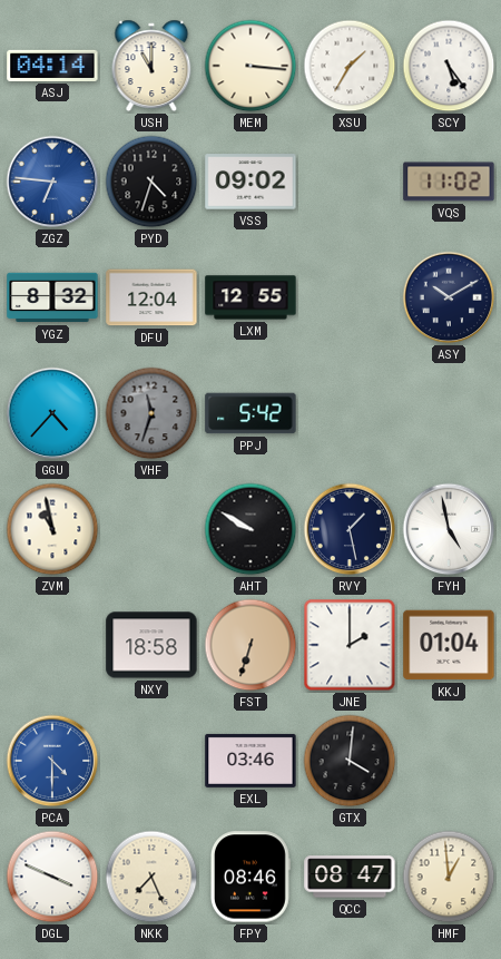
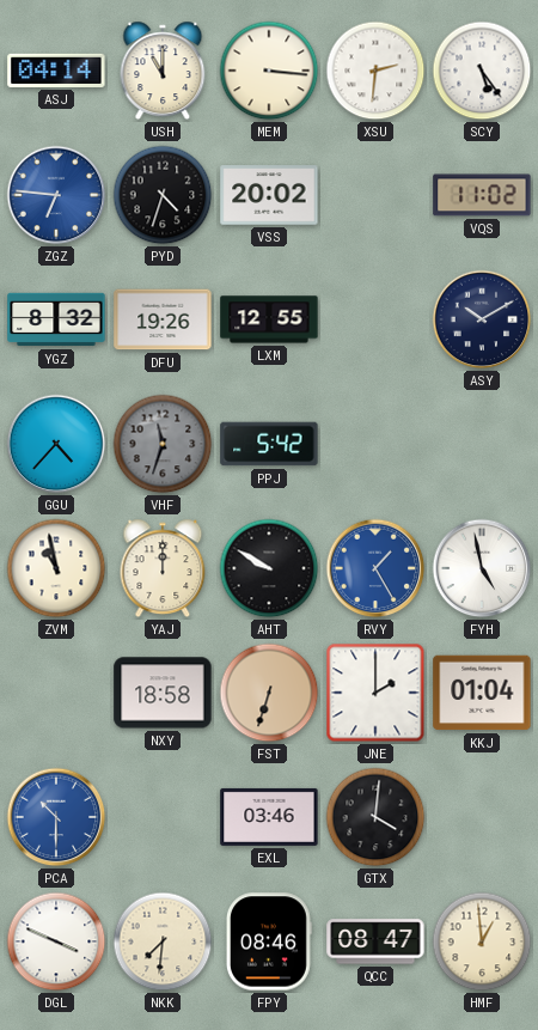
XSU: 1:35 -> 2:31
VSS: 09:02 -> 20:02
DFU: 12:04 -> 19:26
YAJ: none -> 12:00
RVY: 1:28 -> 1:25
RVY dial: navy -> blue
PCA: 4:30 -> 10:30
NKK: 7:26 -> 7:31
